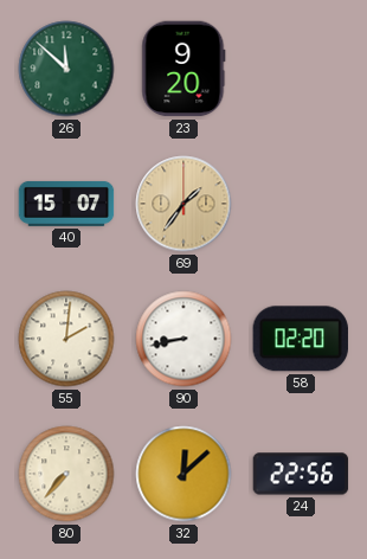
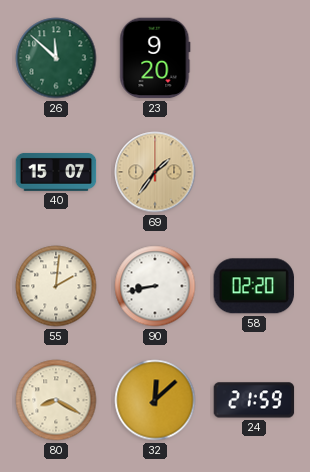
80: 7:37 -> 8:20
24: 22:56 -> 21:59
